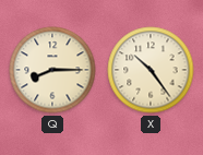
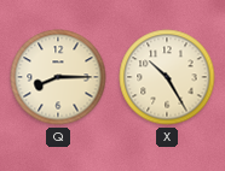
X: 10:24 -> 10:25
